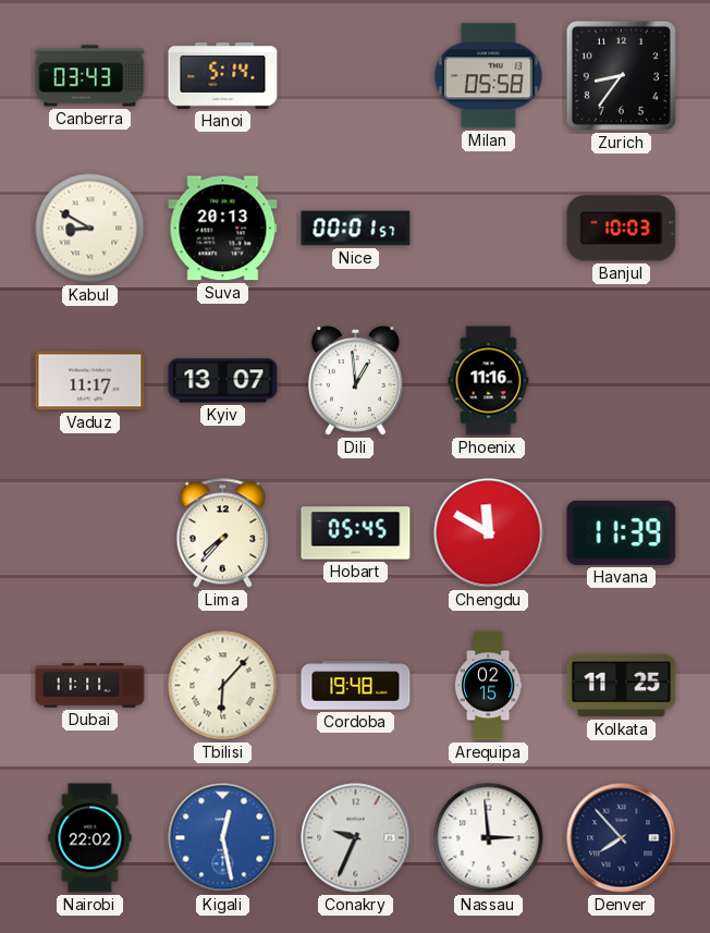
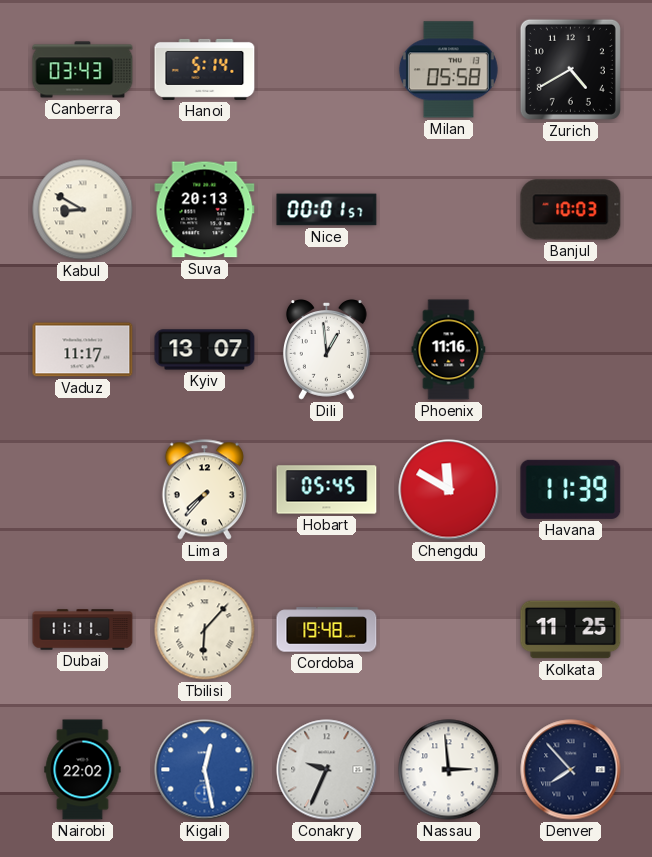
Zurich: 8:36 -> 4:40
Arequipa: 02:15 -> none
